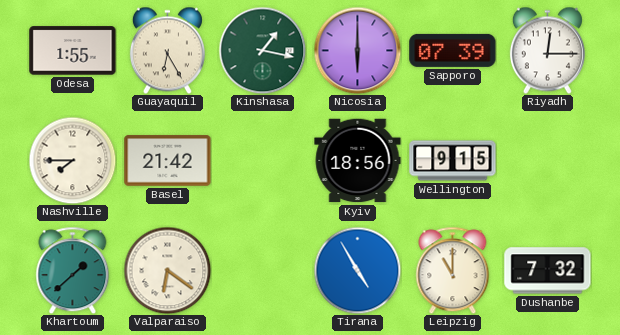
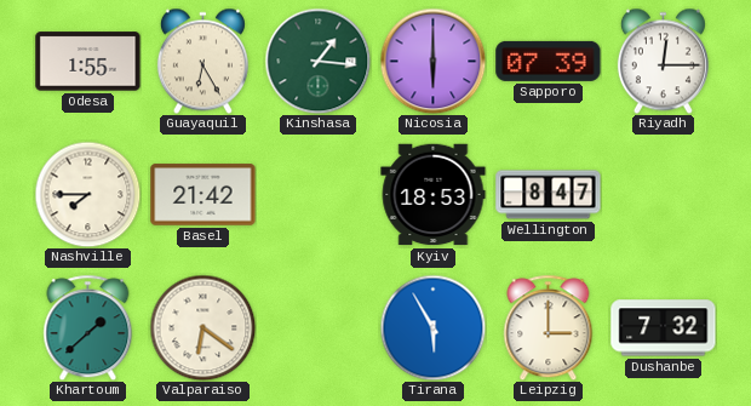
Kinshasa: 1:17 -> 1:16
Kyiv: 18:56 -> 18:53
Wellington: 9:15 -> 8:47
Tirana: 4:55 -> 5:55
Leipzig: 11:00 -> 3:00
